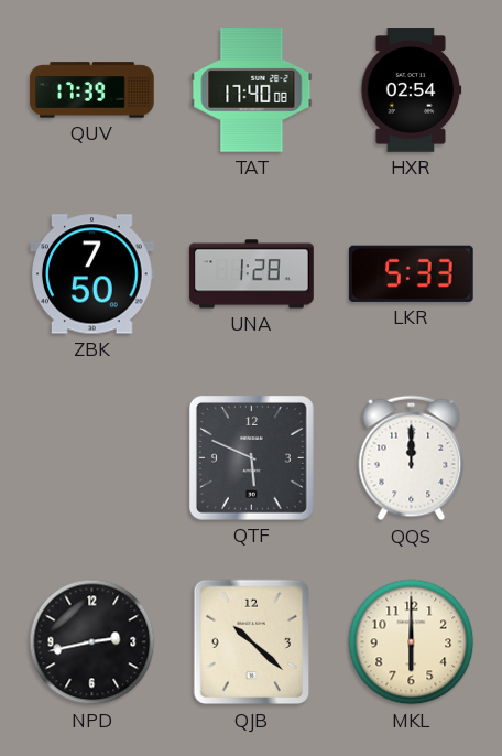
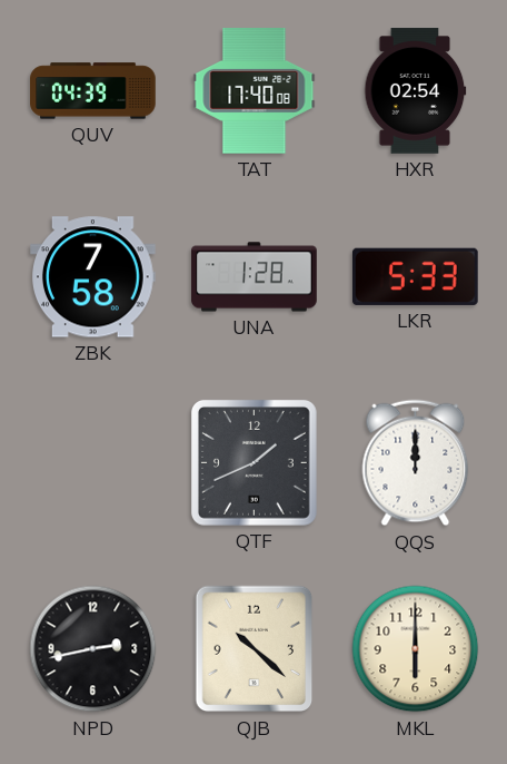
QUV: 17:39 -> 04:39
ZBK: 7:50 -> 7:58
QTF: 5:49 -> 1:41
